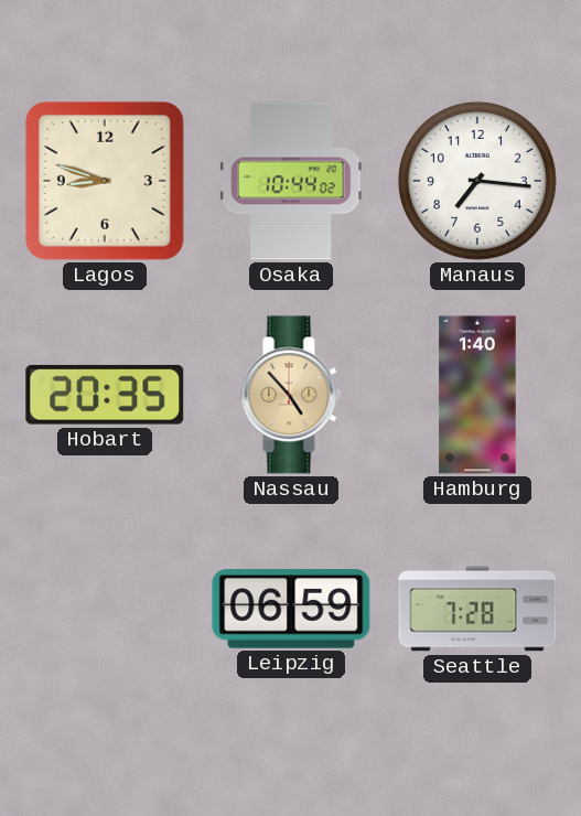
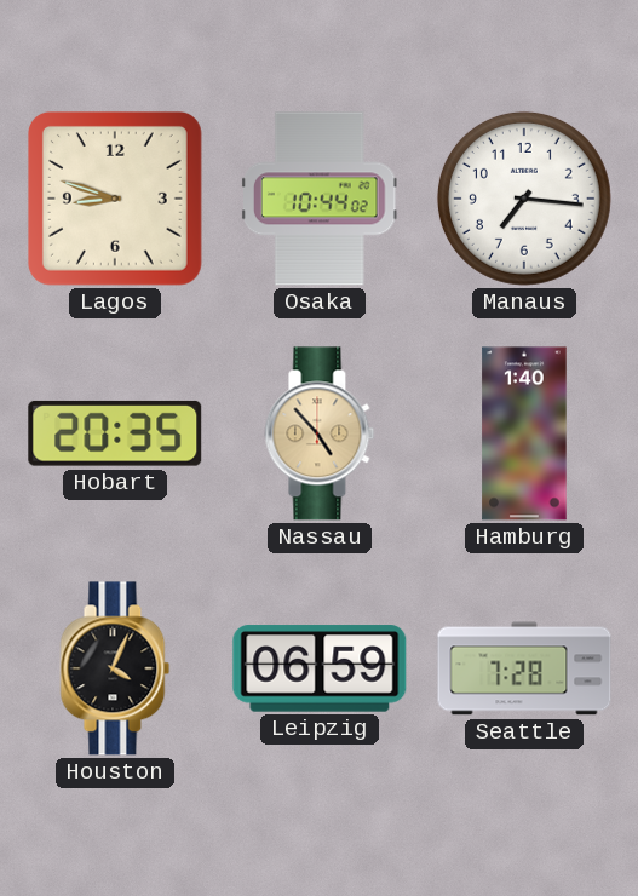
Houston: none -> 4:04
